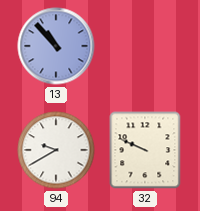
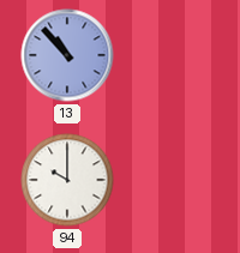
94: 9:40 -> 10:00
32: 9:49 -> none
